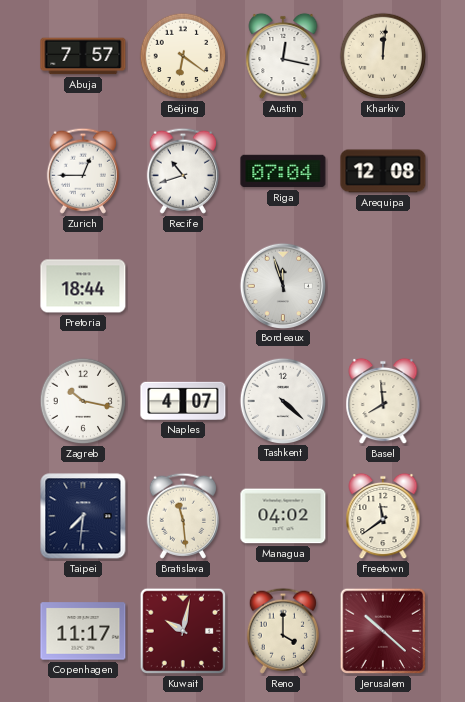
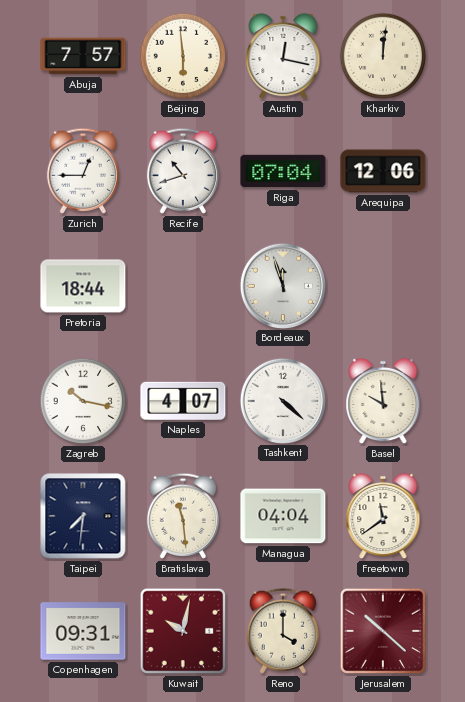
Beijing: 6:21 -> 5:59
Arequipa: 12:08 -> 12:06
Basel: 7:59 -> 9:59
Managua: 04:02 -> 04:04
Copenhagen: 11:17 -> 09:31
